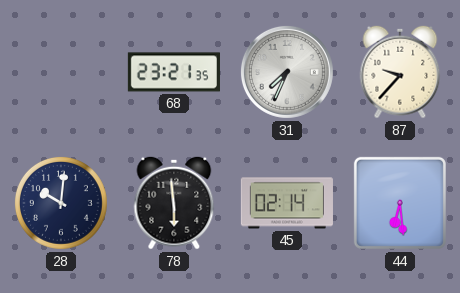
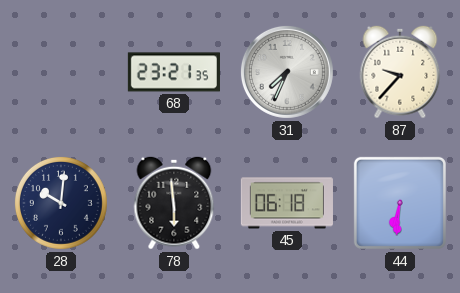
45: 02:14 -> 06:18
44: 6:29 -> 6:31
